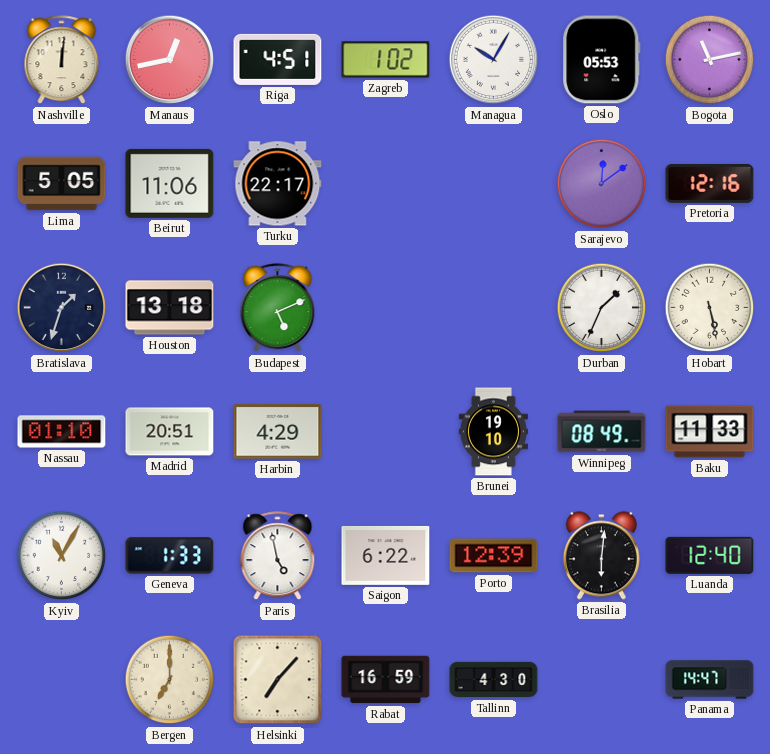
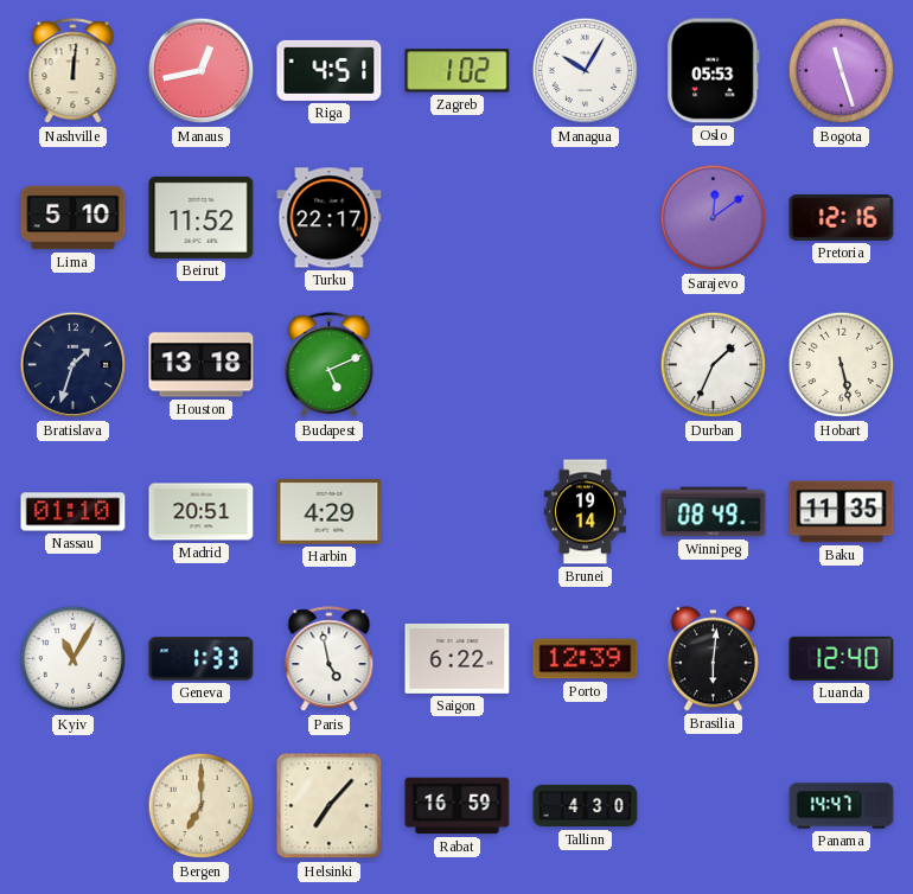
Bogota: 11:13 -> 11:27
Lima: 5:05 -> 5:10
Beirut: 11:06 -> 11:52
Brunei: 19:10 -> 19:14
Baku: 11:33 -> 11:35
